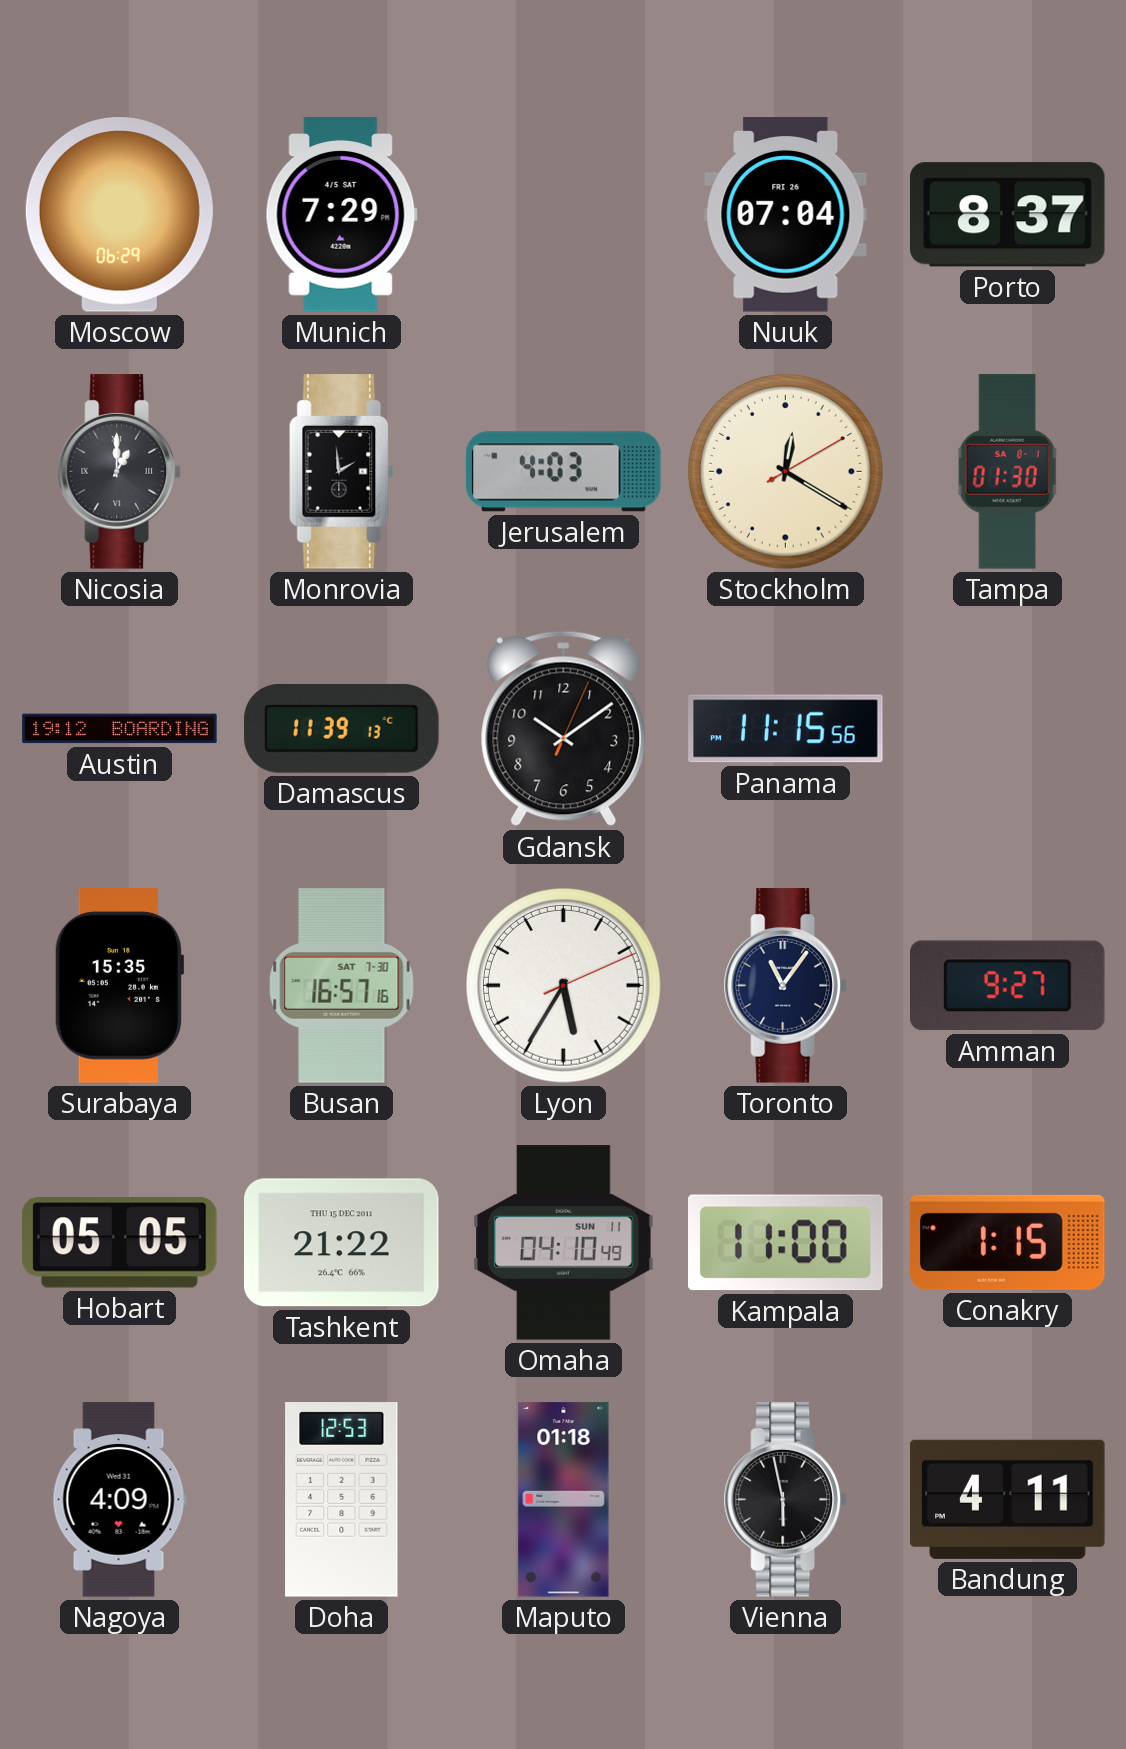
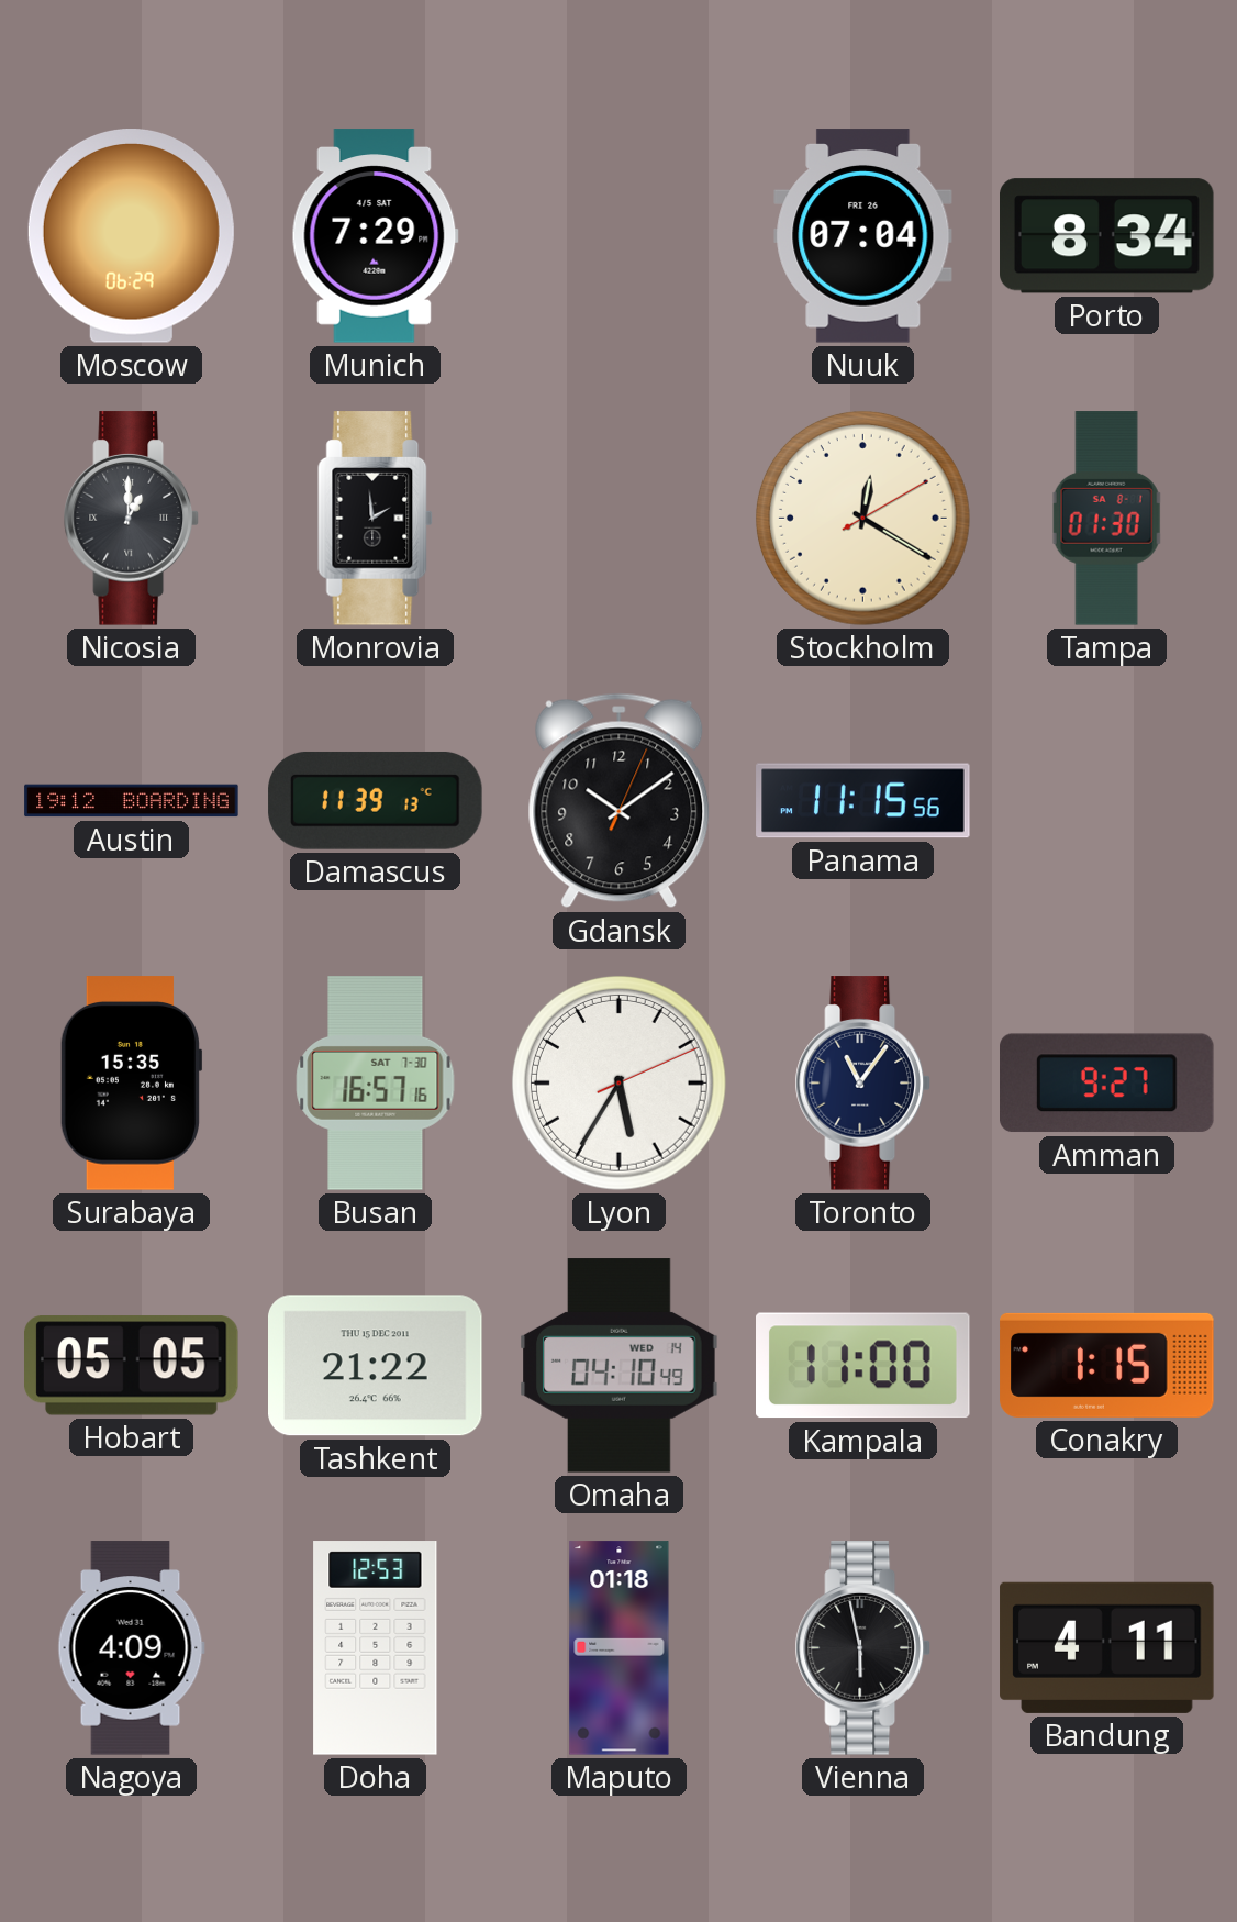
Porto: 8:37 -> 8:34
Jerusalem: 4:03 -> none
Omaha date: SUN 11 -> WED 14
